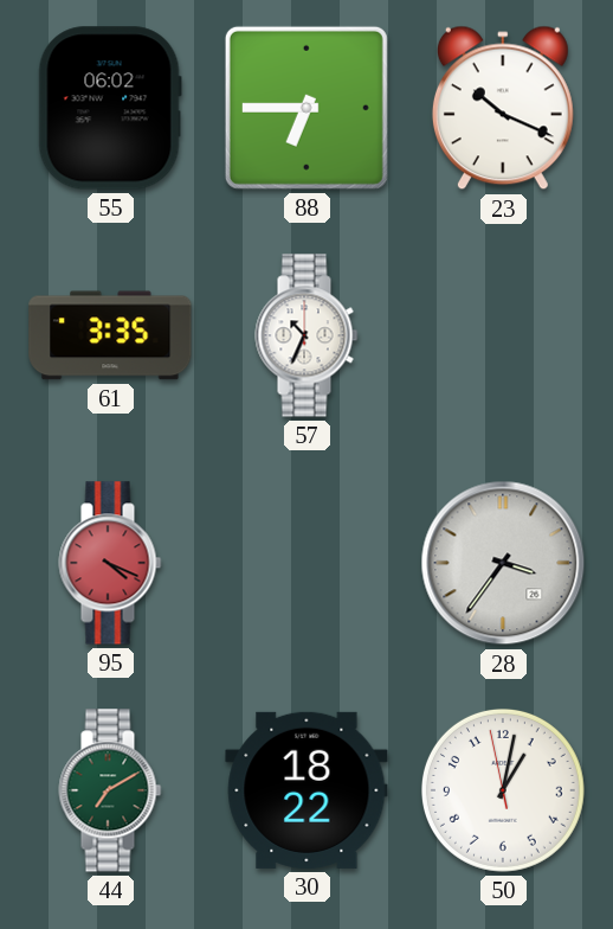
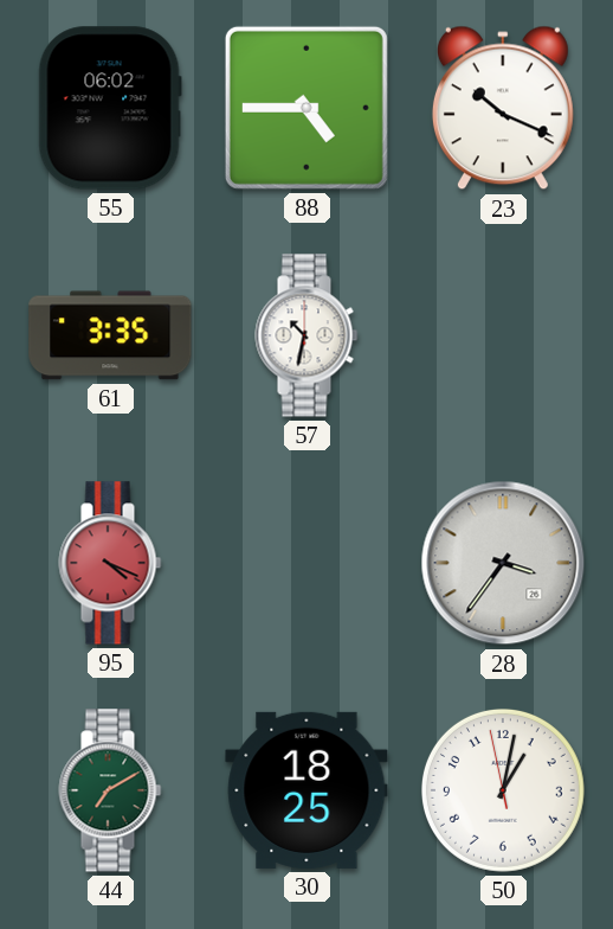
88: 6:45 -> 4:45
57: 10:34 -> 10:32
30: 18:22 -> 18:25
